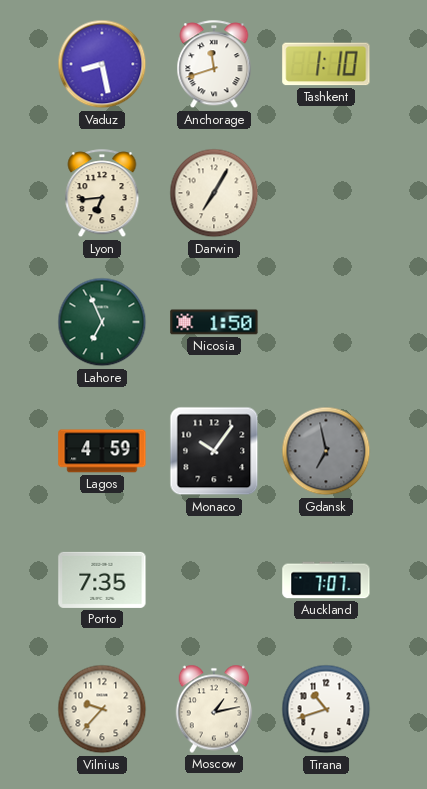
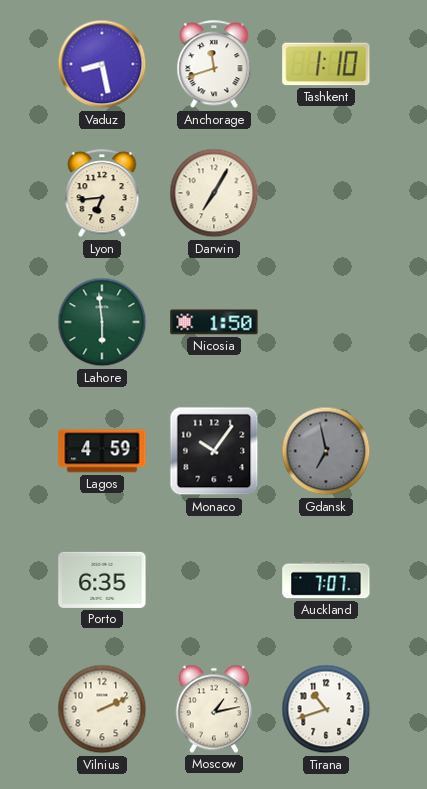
Lahore: 6:56 -> 5:59
Porto: 7:35 -> 6:35
Vilnius: 9:37 -> 2:11
